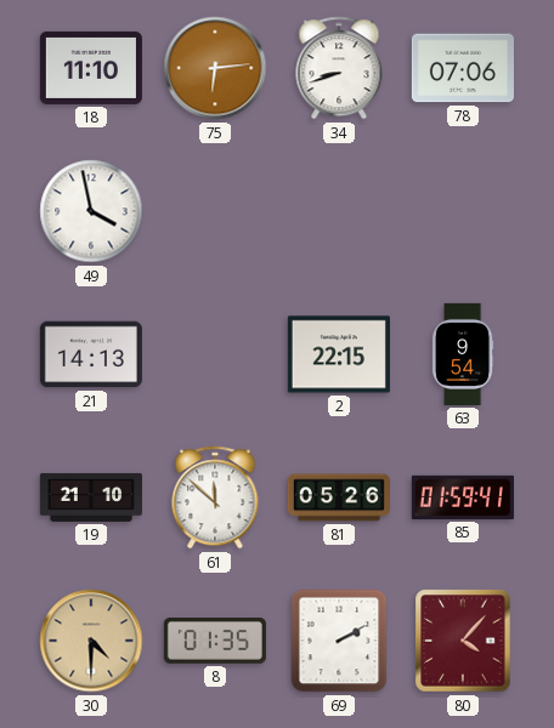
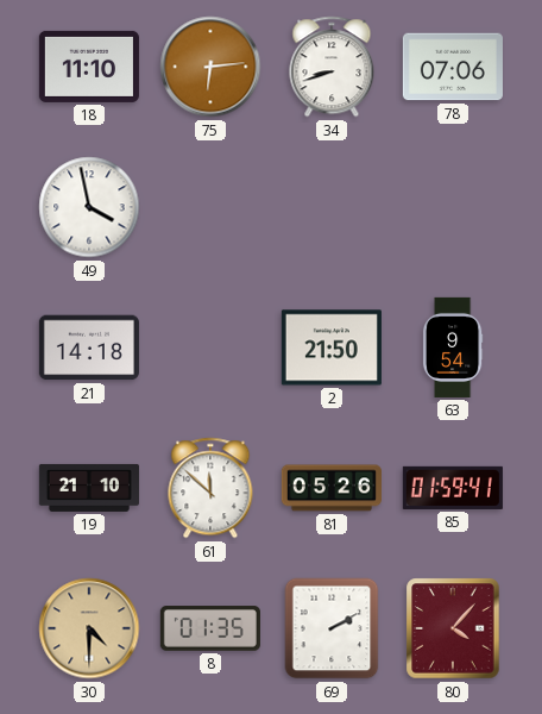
21: 14:13 -> 14:18
2: 22:15 -> 21:50
